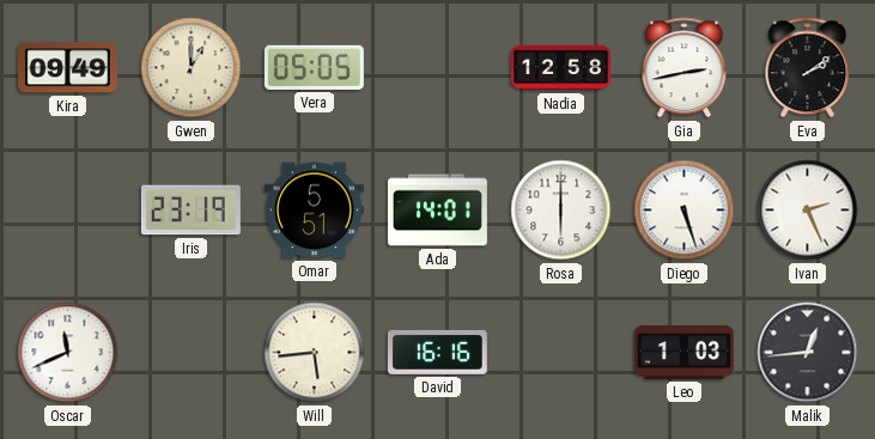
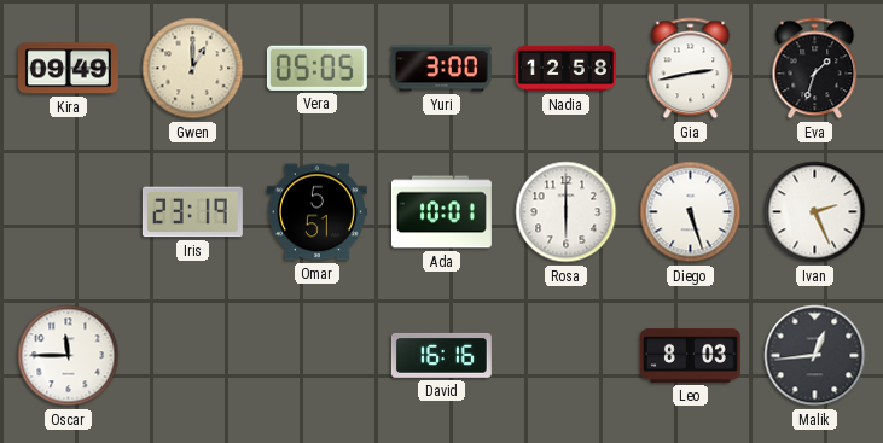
Yuri: none -> 3:00
Eva: 2:09 -> 1:33
Ada: 14:01 -> 10:01
Oscar: 11:41 -> 11:45
Will: 5:44 -> none
Leo: 1:03 -> 8:03
